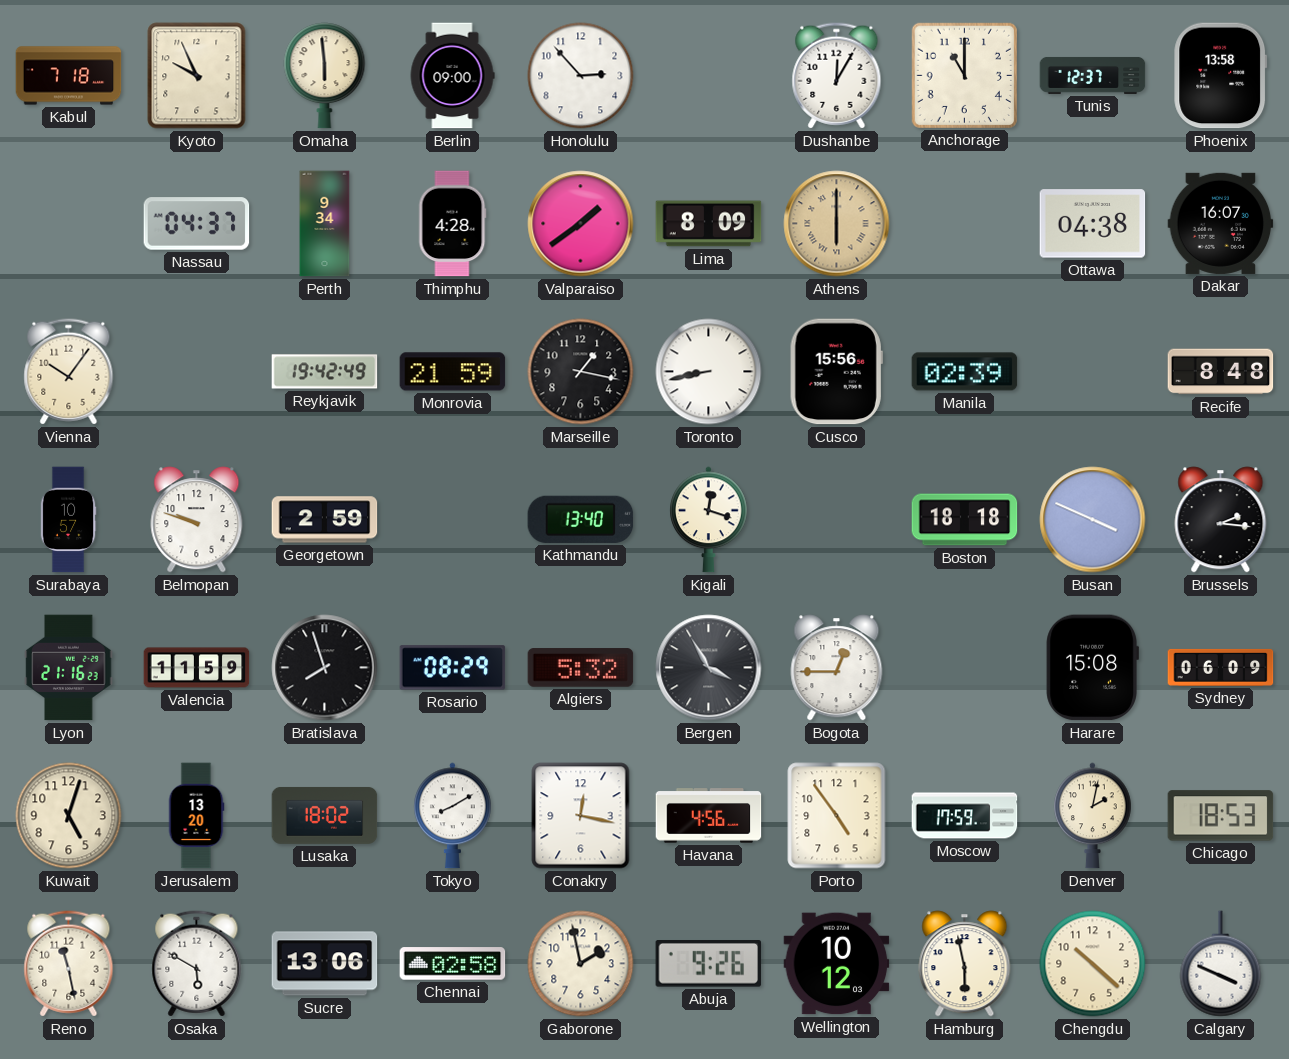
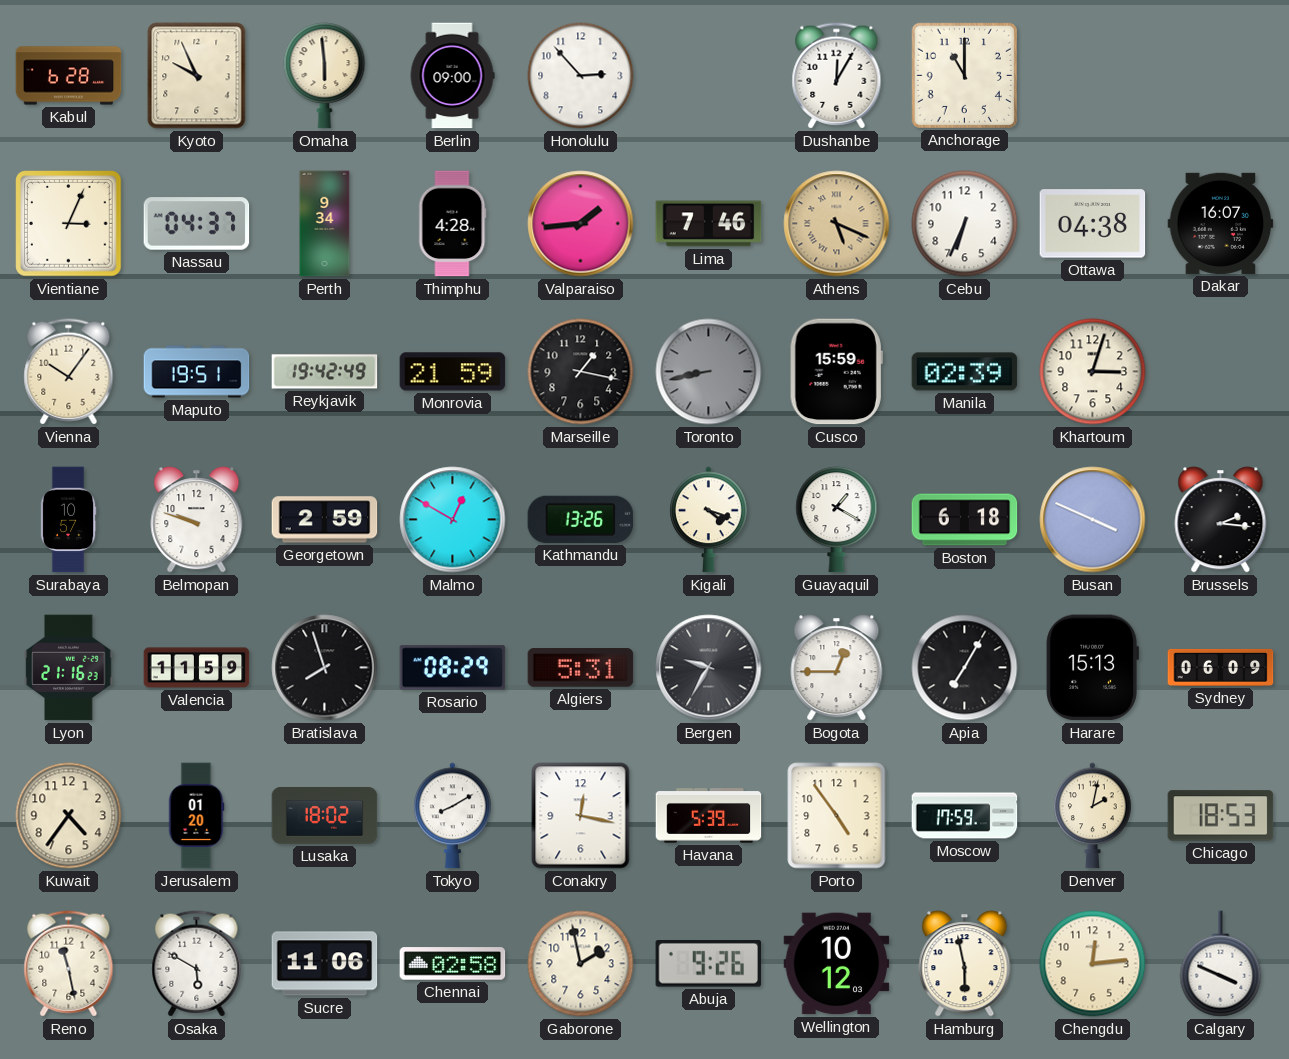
Kabul: 7:18 -> 6:28
Tunis: 12:37 -> none
Phoenix: 13:58 -> none
Vientiane: none -> 3:04
Valparaiso: 1:39 -> 1:44
Lima: 8:09 -> 7:46
Athens: 6:00 -> 5:19
Cebu: none -> 6:34
Maputo: none -> 19:51
Toronto dial: white -> grey
Cusco: 15:56 -> 15:59
Khartoum: none -> 3:03
Recife: 8:48 -> none
Malmo: none -> 12:50
Kathmandu: 13:40 -> 13:26
Kigali: 12:18 -> 4:18
Guayaquil: none -> 1:20
Boston: 18:18 -> 6:18
Algiers: 5:32 -> 5:31
Bergen: 3:55 -> 9:35
Apia: none -> 7:05
Harare: 15:08 -> 15:13
Kuwait: 5:03 -> 4:36
Jerusalem: 13:20 -> 01:20
Havana: 4:56 -> 5:39
Sucre: 13:06 -> 11:06
Chengdu: 10:22 -> 12:14
